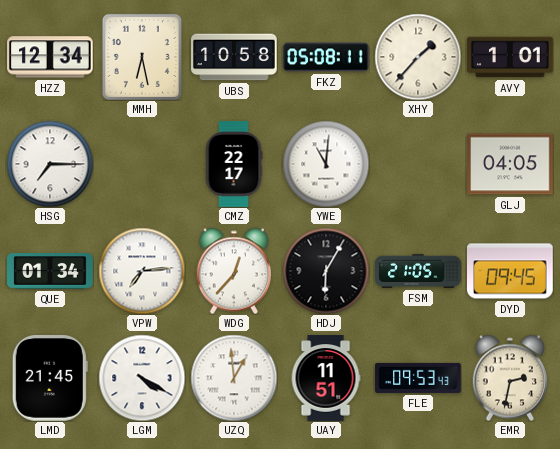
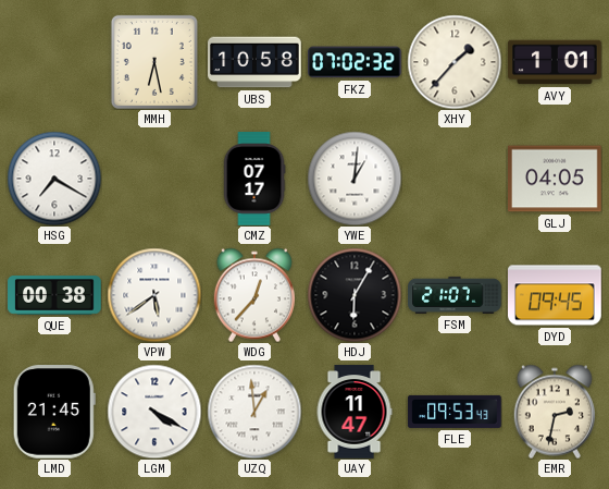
HZZ: 12:34 -> none
FKZ: 05:08 -> 07:02
HSG: 7:15 -> 7:20
CMZ: 22:17 -> 07:17
YWE: 11:01 -> 1:01
QUE: 01:34 -> 00:38
VPW: 7:14 -> 5:39
FSM: 21:05 -> 21:07
UAY: 11:51 -> 11:47
